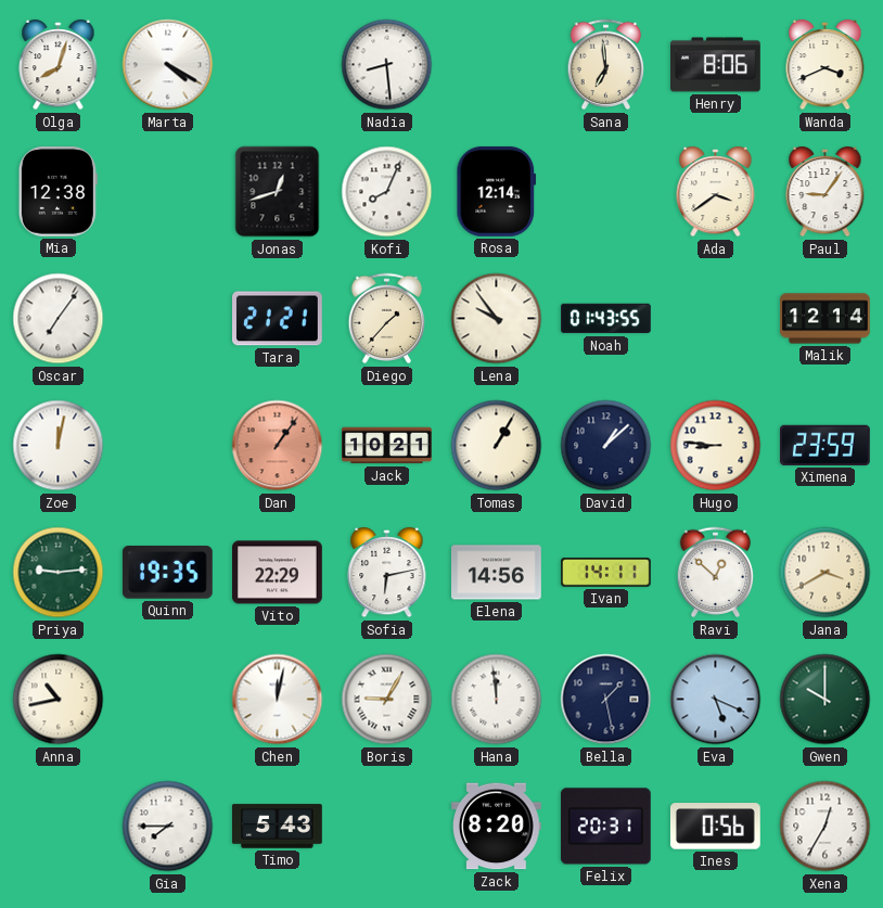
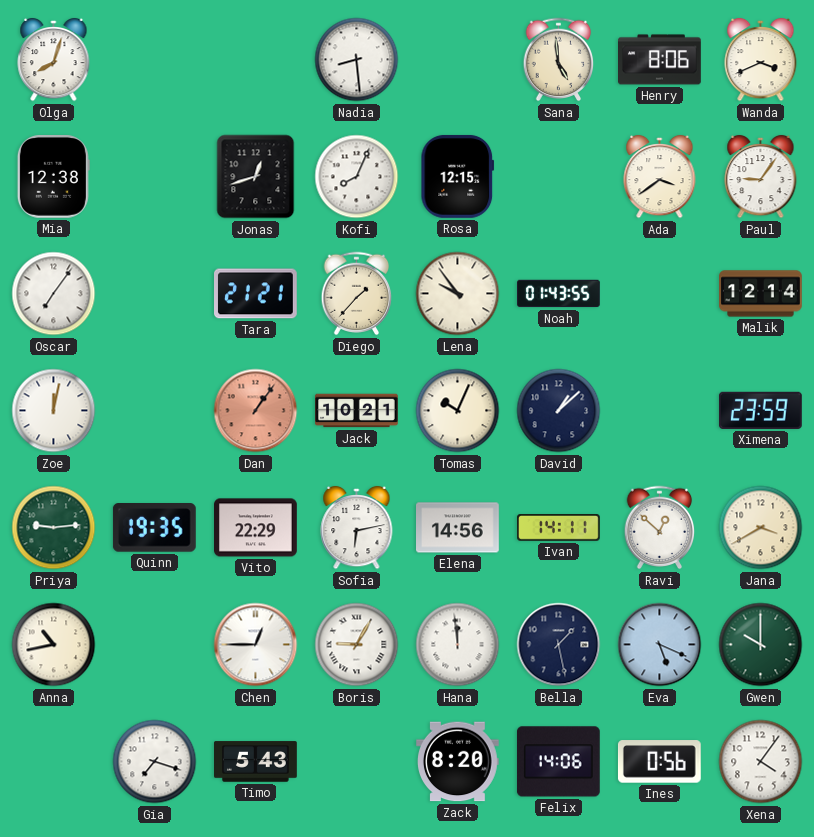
Marta: 4:20 -> none
Sana: 6:59 -> 4:59
Rosa: 12:14 -> 12:15
Tomas: 1:05 -> 10:04
Hugo: 8:46 -> none
Chen: 12:02 -> 12:45
Gia: 7:45 -> 7:18
Felix: 20:31 -> 14:06
Xena: 12:35 -> 4:06
